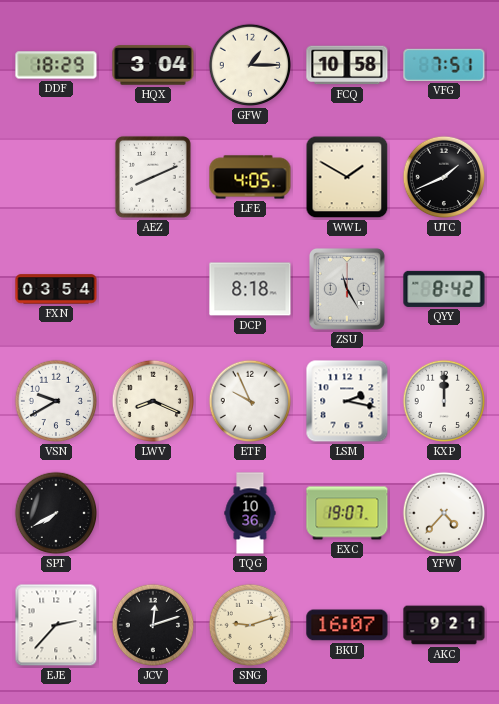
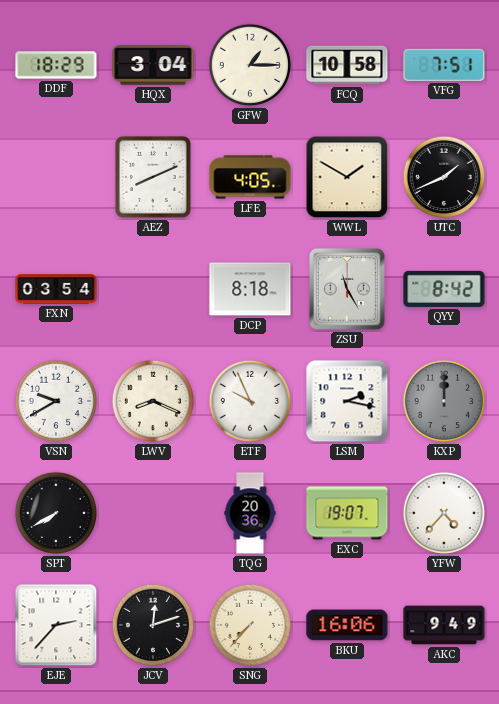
KXP dial: white -> grey
TQG: 10:36 -> 20:36
SNG: 9:12 -> 7:37
BKU: 16:07 -> 16:06
AKC: 9:21 -> 9:49
